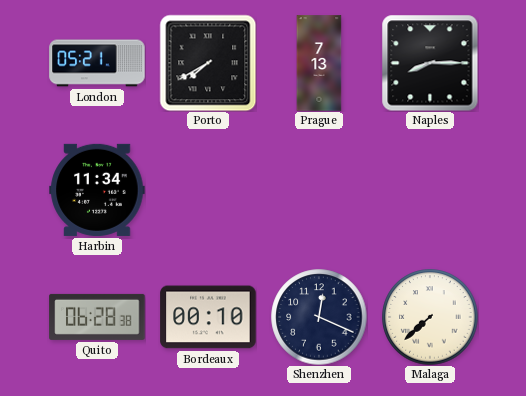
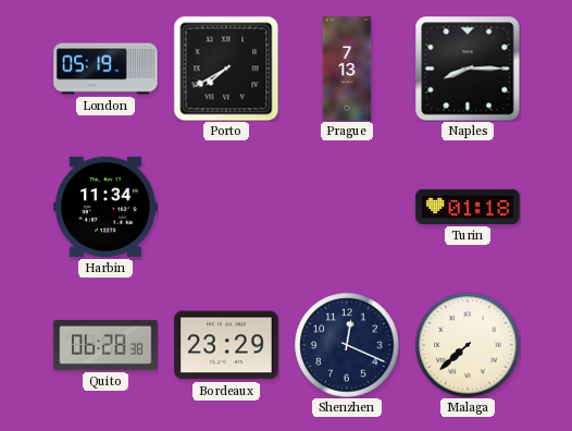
London: 05:21 -> 05:19
Turin: none -> 01:18
Bordeaux: 00:10 -> 23:29
